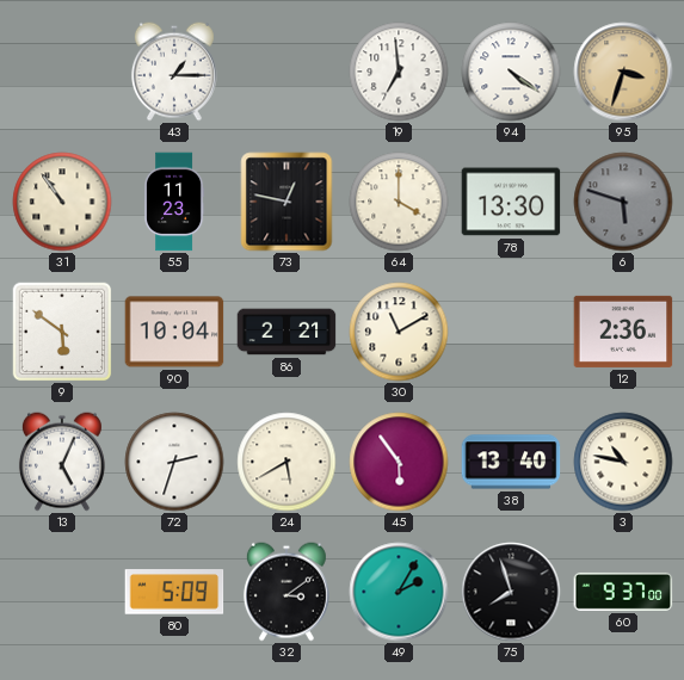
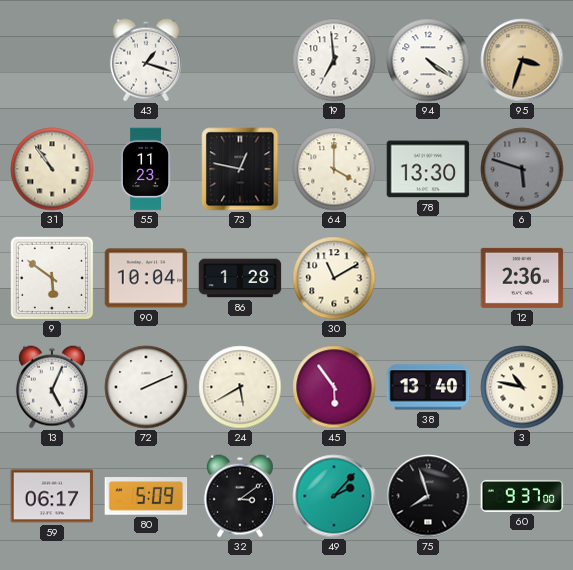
43: 1:15 -> 1:18
86: 2:21 -> 1:28
72: 2:33 -> 2:11
59: none -> 06:17
49: 2:05 -> 2:07
